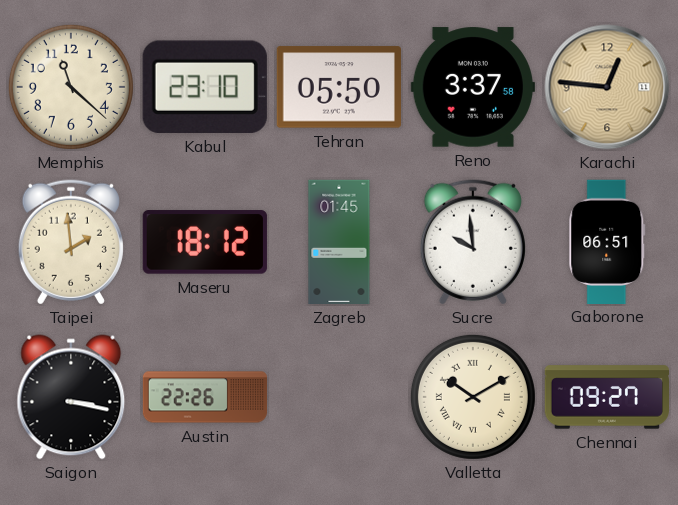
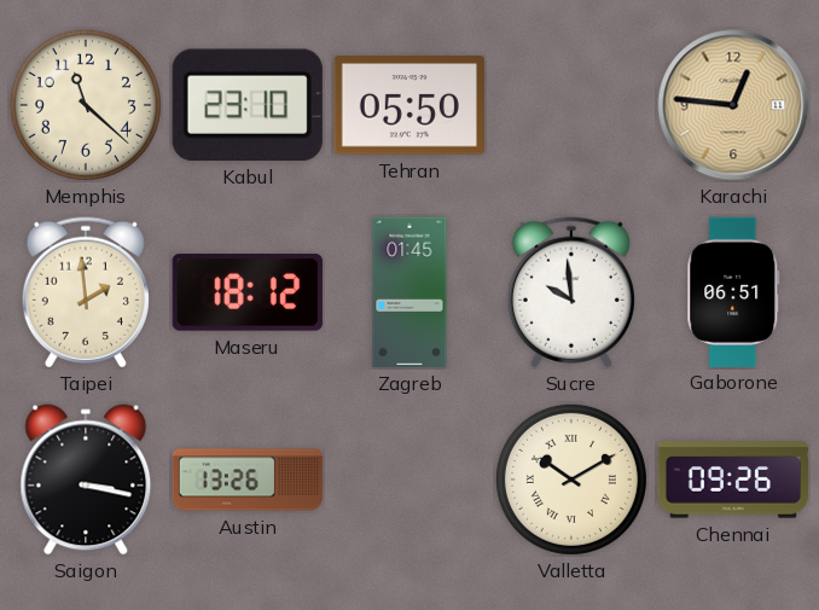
Reno: 3:37 -> none
Austin: 22:26 -> 13:26
Chennai: 09:27 -> 09:26
